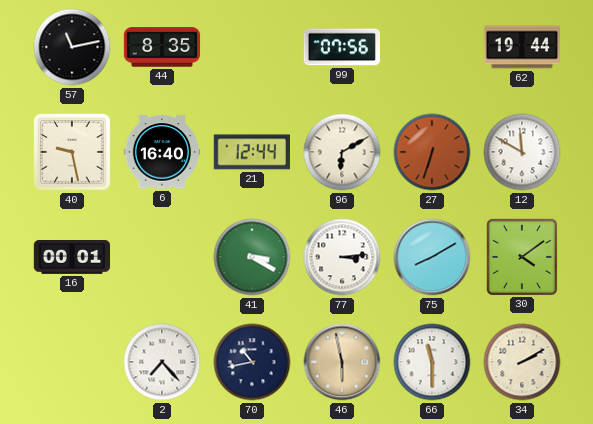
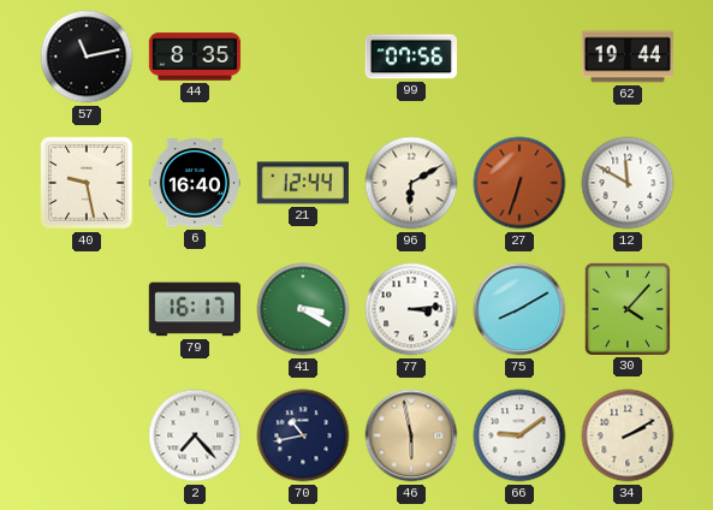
16: 00:01 -> none
79: none -> 16:17
30: 4:09 -> 4:07
66: 11:30 -> 9:09
